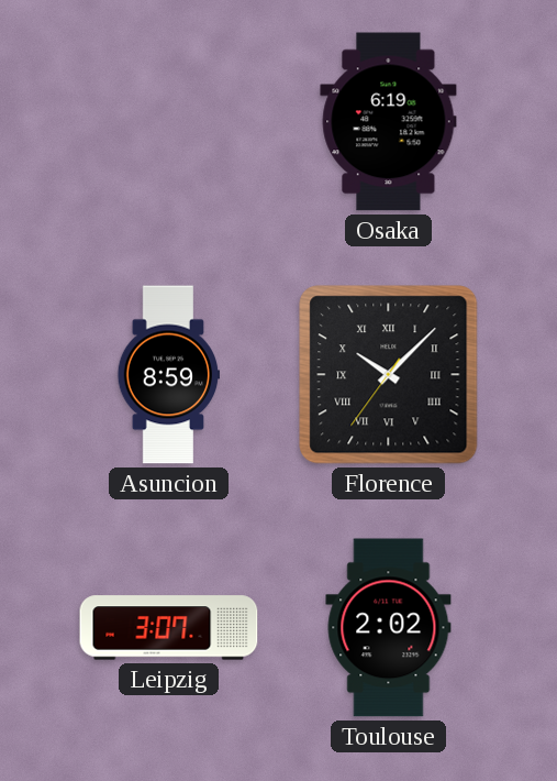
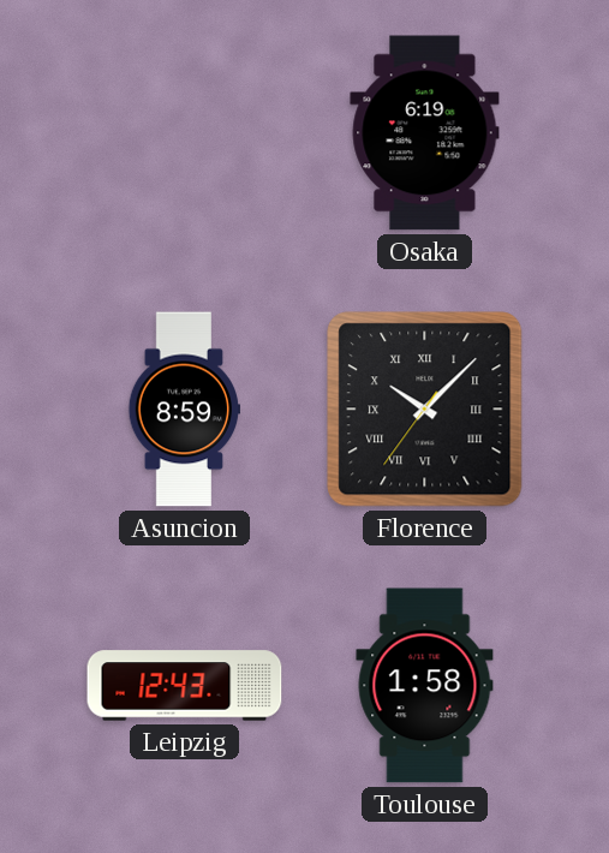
Leipzig: 3:07 -> 12:43
Toulouse: 2:02 -> 1:58
